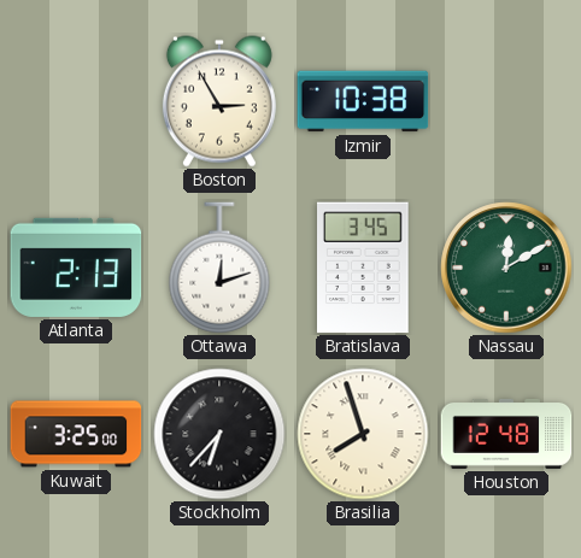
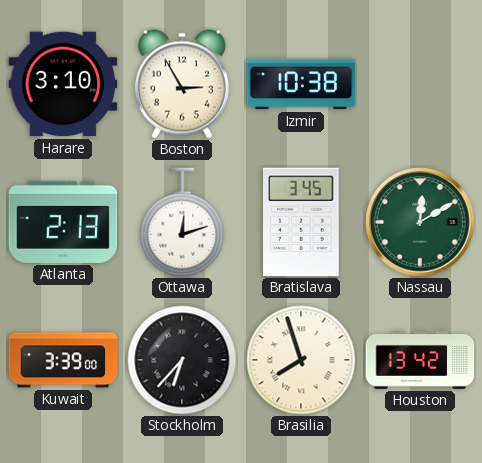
Harare: none -> 3:10
Kuwait: 3:25 -> 3:39
Houston: 12:48 -> 13:42
